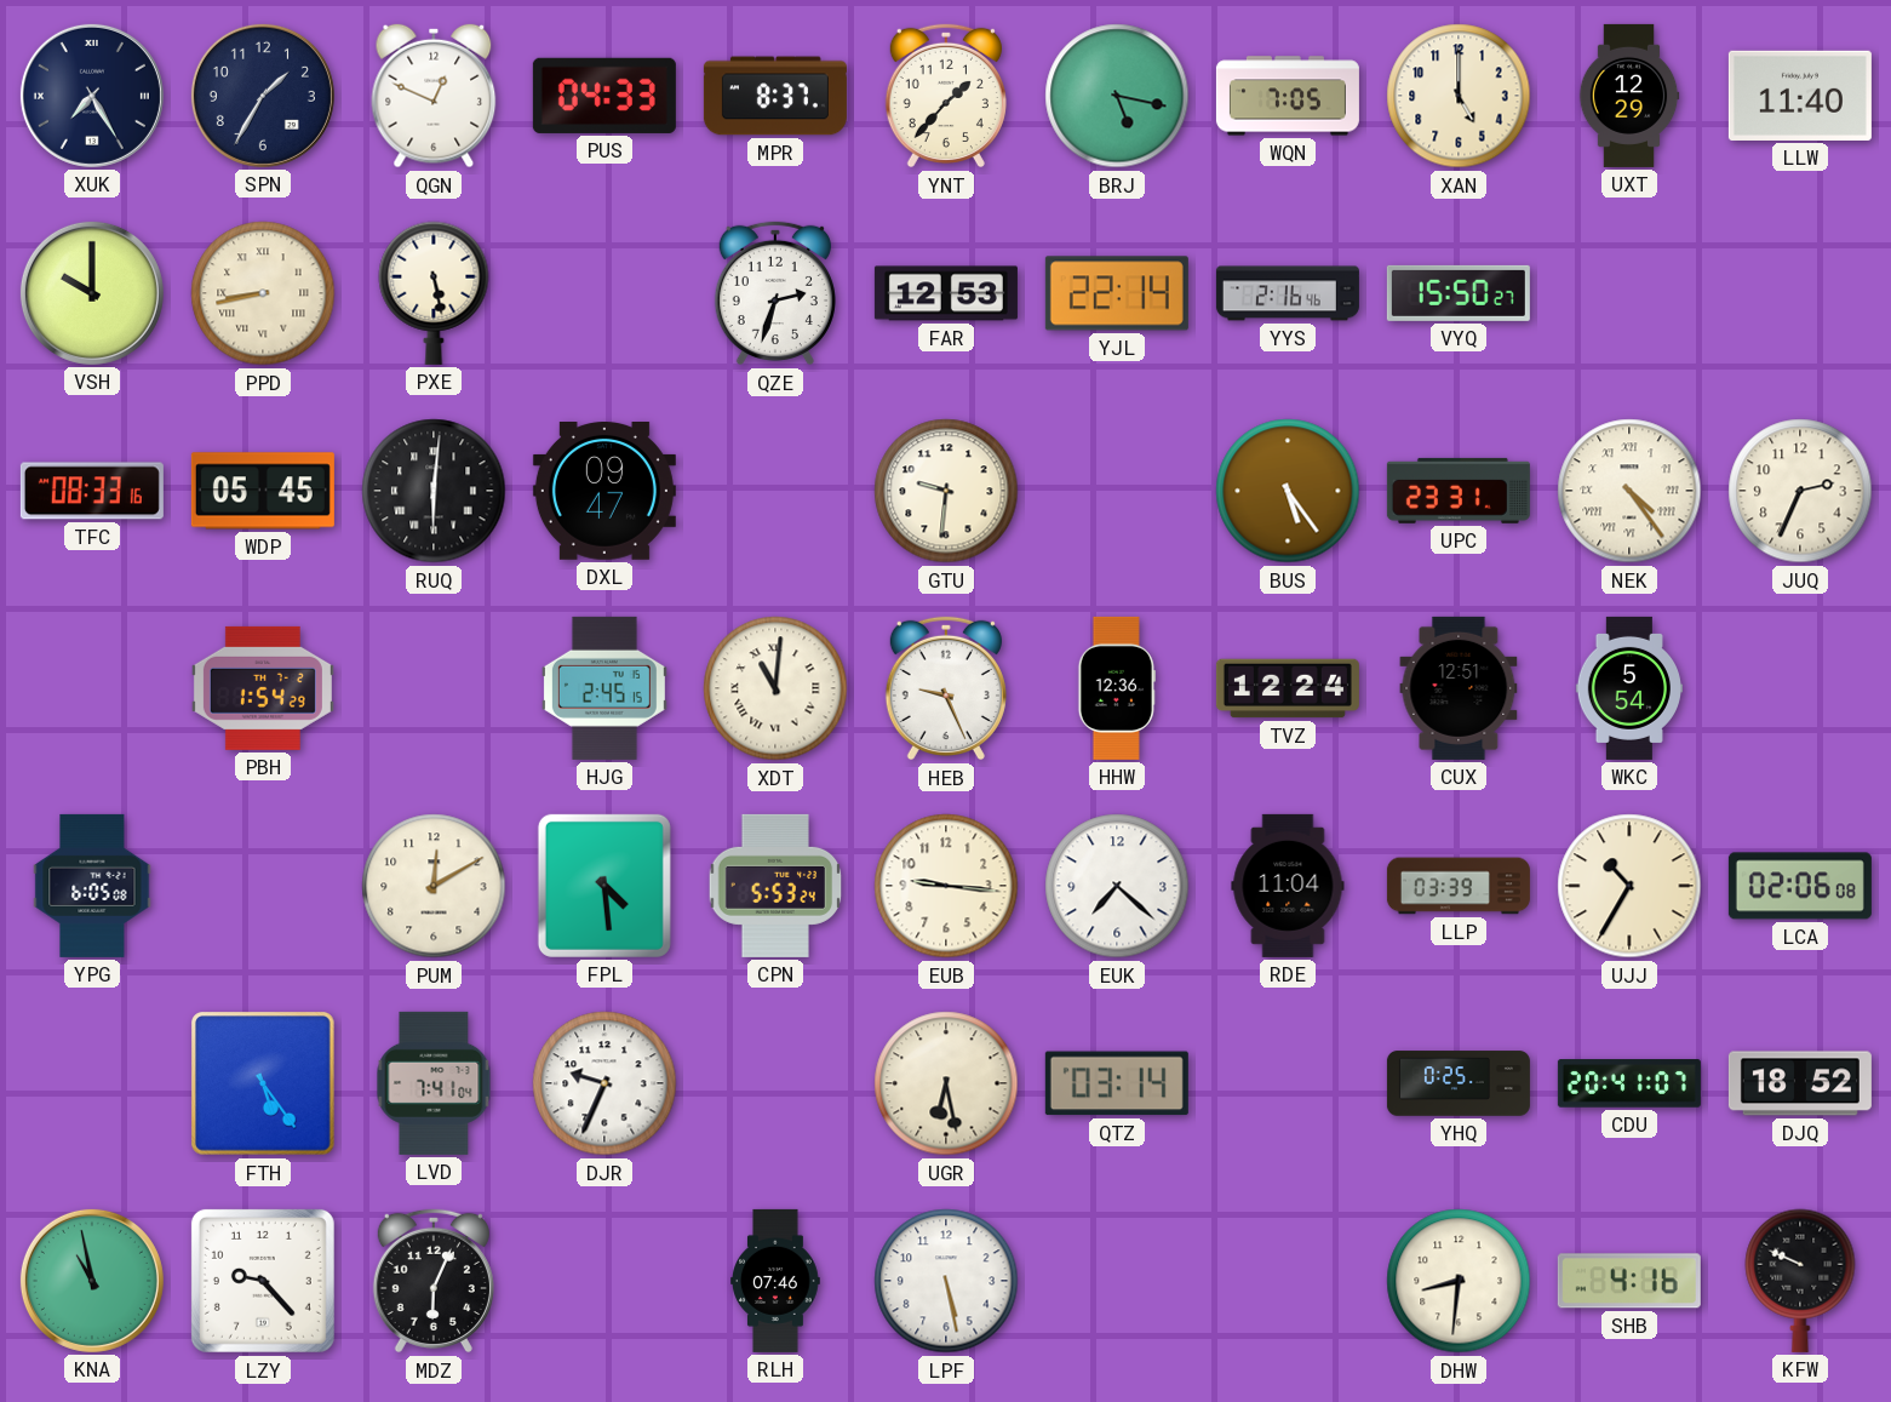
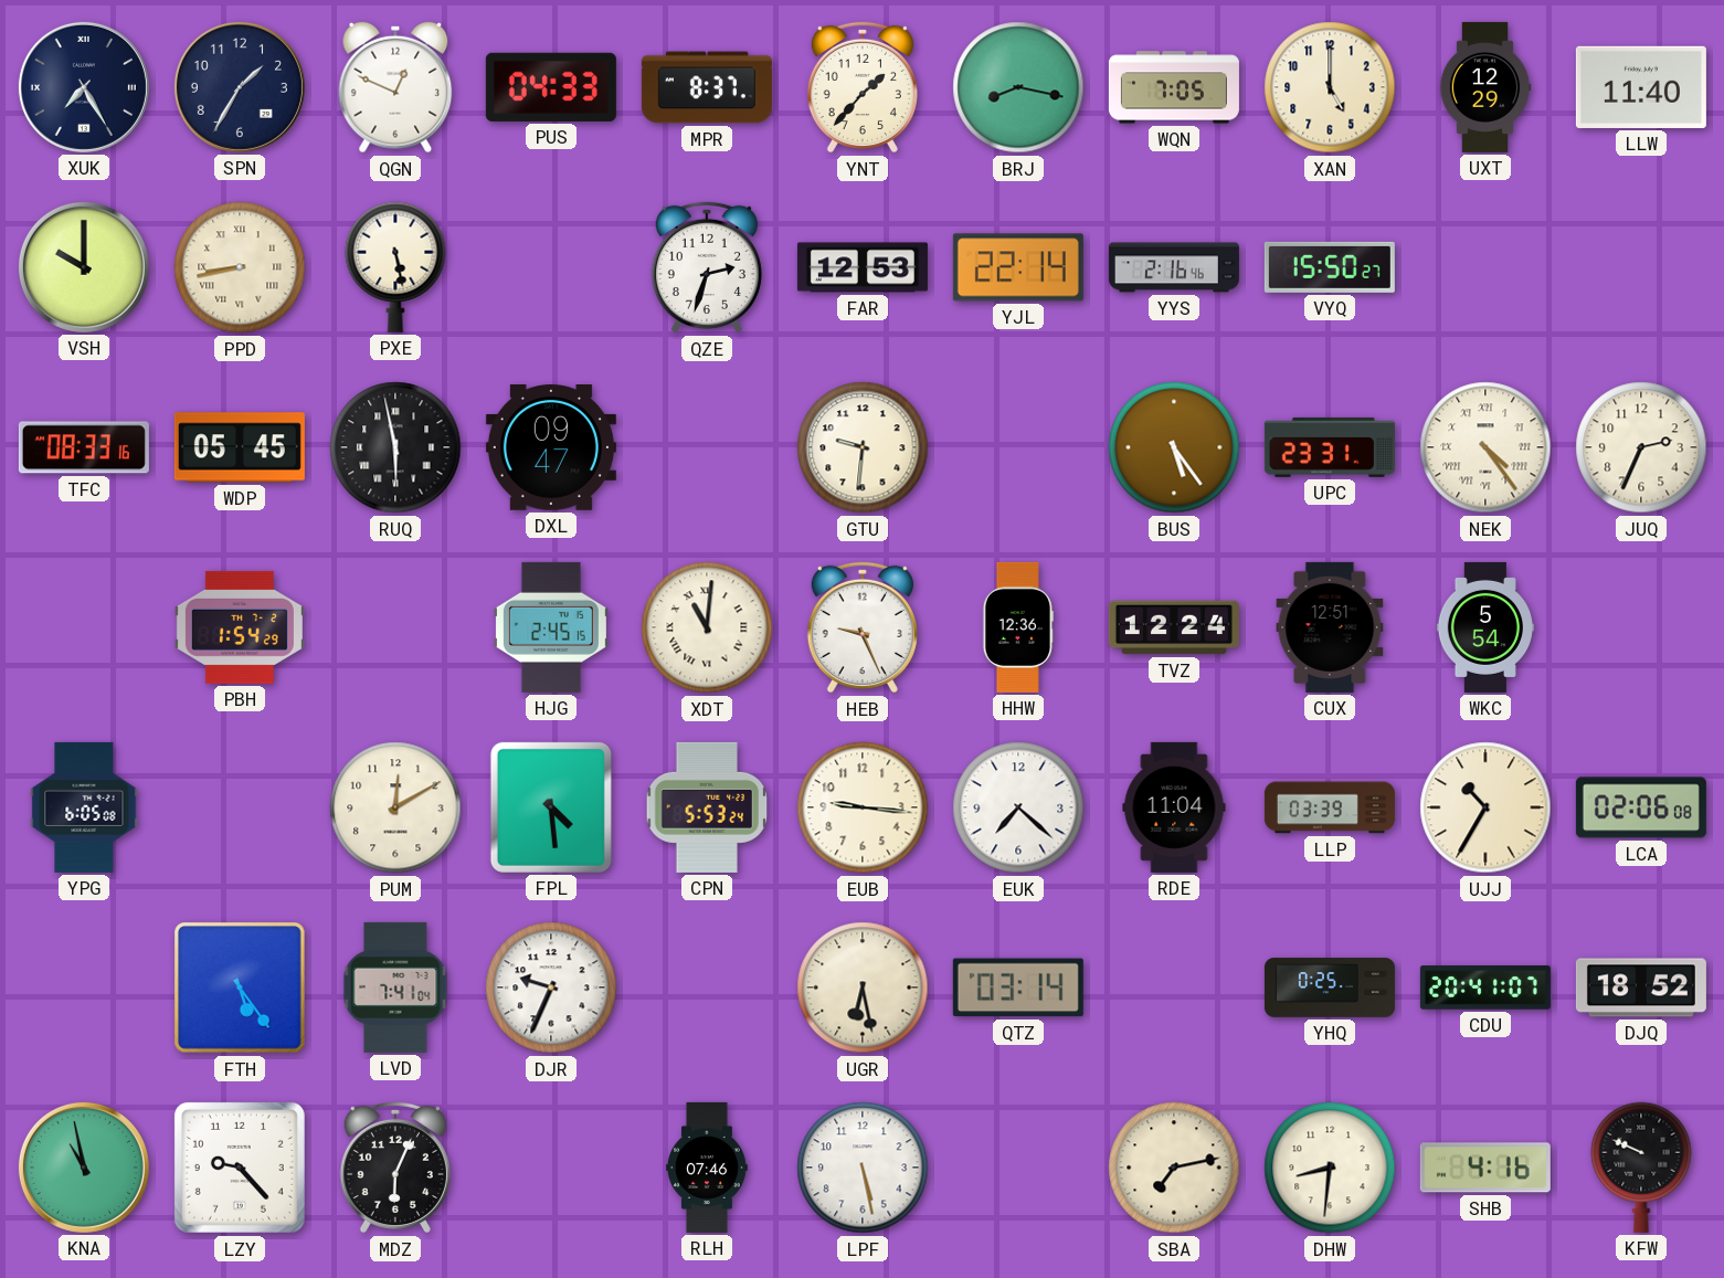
BRJ: 5:17 -> 8:17
RUQ: 6:01 -> 5:58
SBA: none -> 7:13
